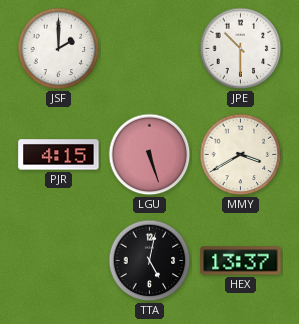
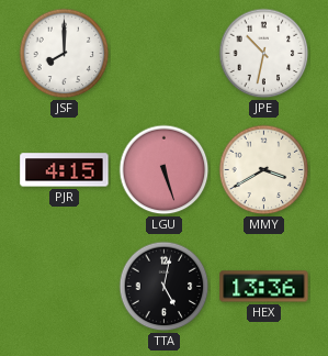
JSF: 2:00 -> 8:00
JPE: 10:30 -> 10:32
HEX: 13:37 -> 13:36
